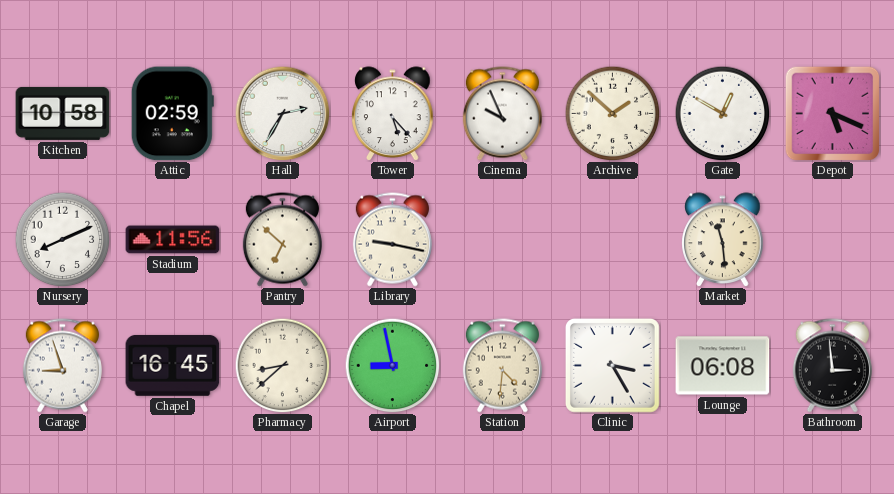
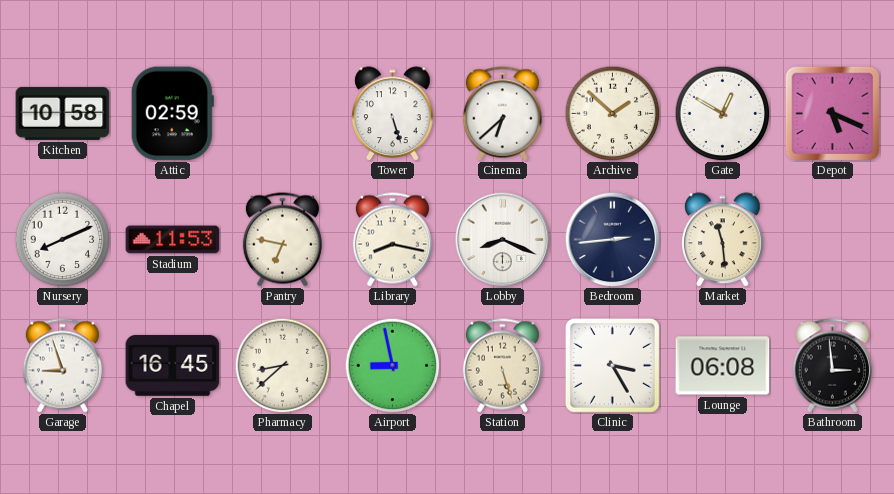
Hall: 2:35 -> none
Tower: 5:23 -> 5:27
Cinema: 9:56 -> 6:38
Stadium: 11:56 -> 11:53
Pantry: 6:52 -> 6:47
Library: 9:17 -> 8:17
Lobby: none -> 8:19
Bedroom: none -> 2:44
Station: 4:31 -> 5:27
